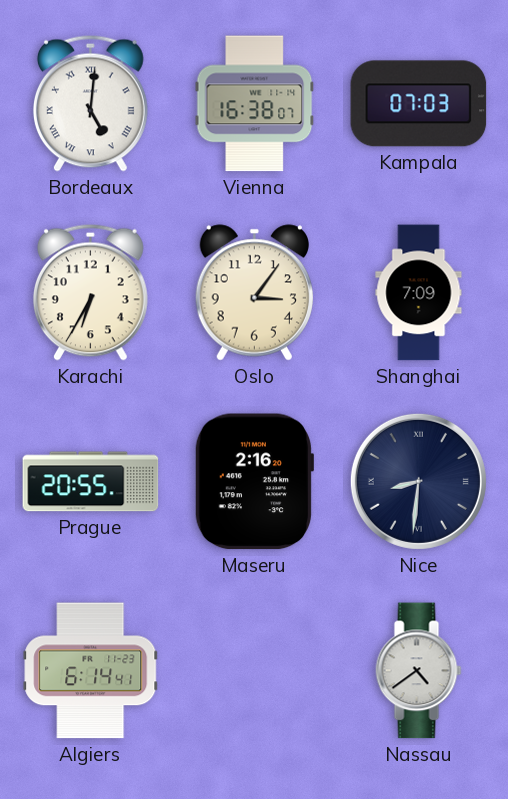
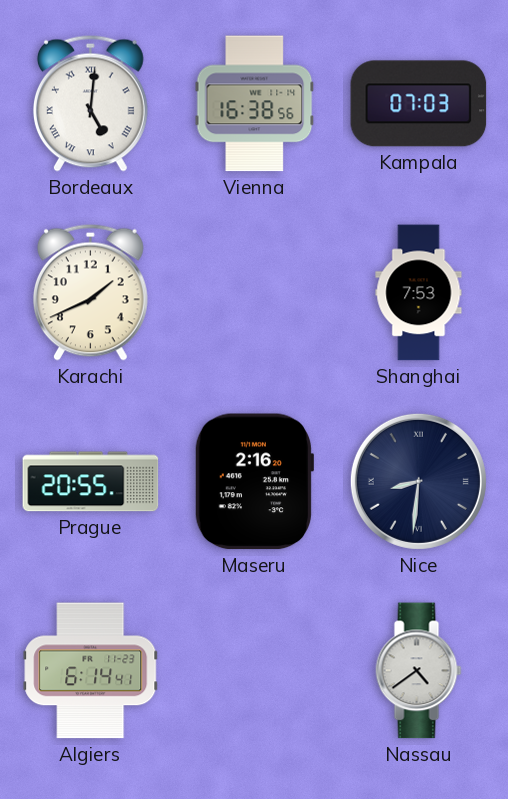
Vienna: 16:38:07 -> 16:38:56
Karachi: 6:35 -> 1:41
Oslo: 3:06 -> none
Shanghai: 7:09 -> 7:53
